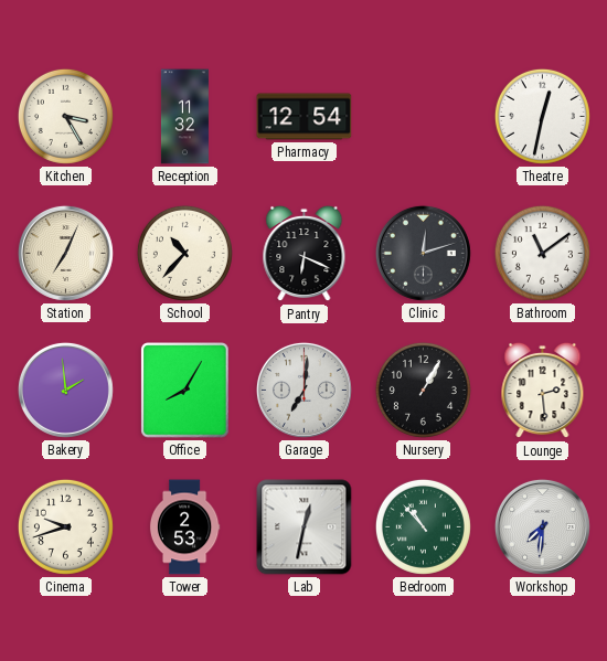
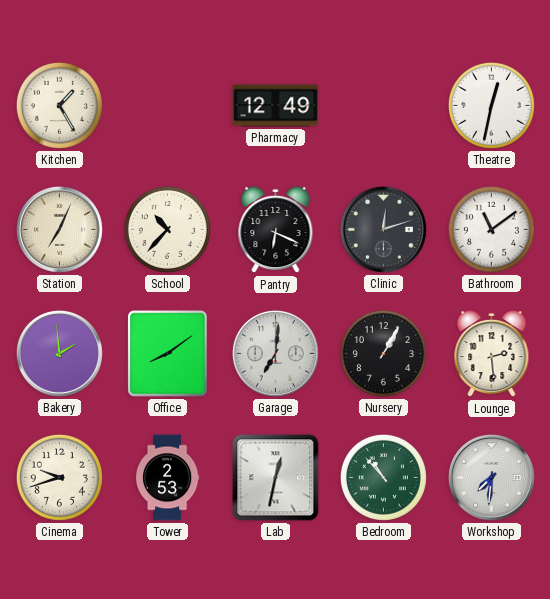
Kitchen: 3:25 -> 1:25
Reception: 11:32 -> none
Pharmacy: 12:54 -> 12:49
Office: 8:05 -> 8:09
